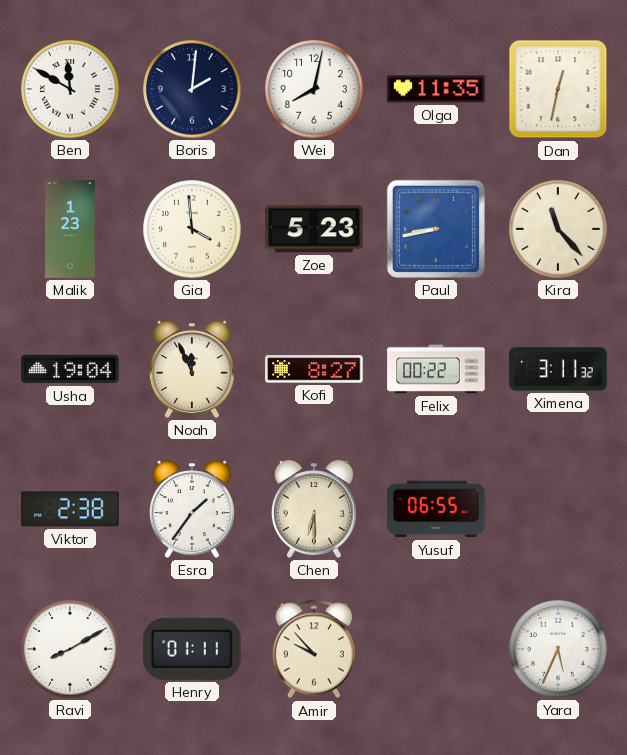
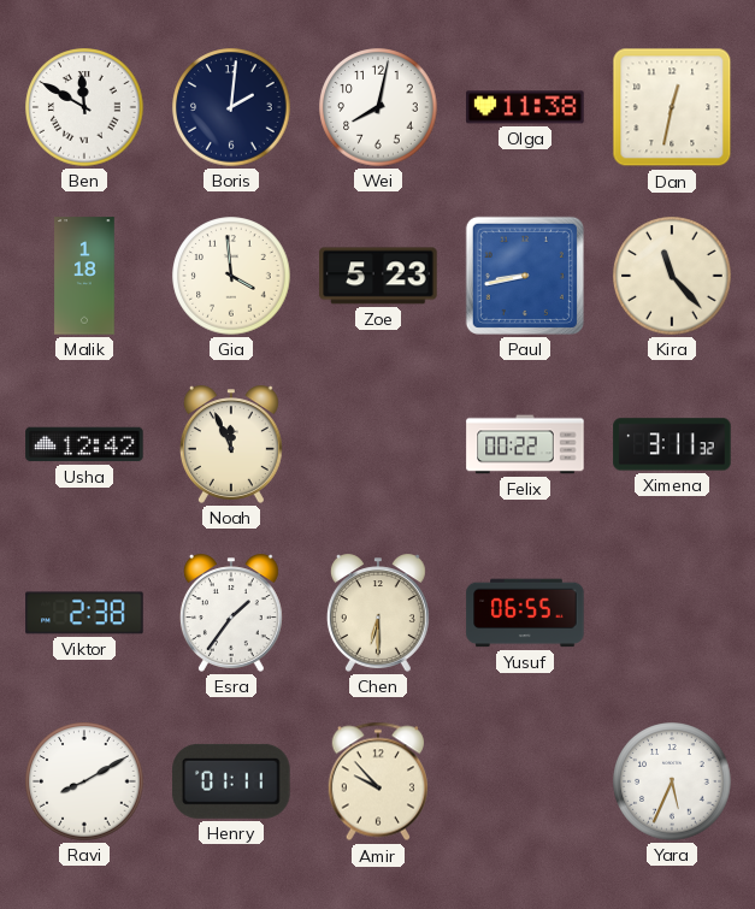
Olga: 11:35 -> 11:38
Malik: 1:23 -> 1:18
Usha: 19:04 -> 12:42
Kofi: 8:27 -> none
